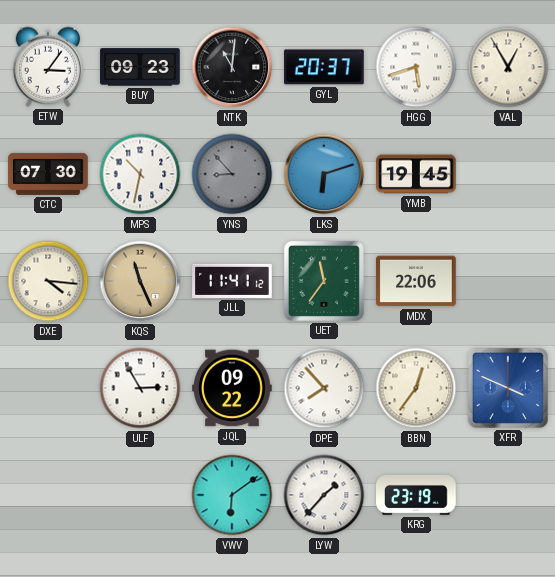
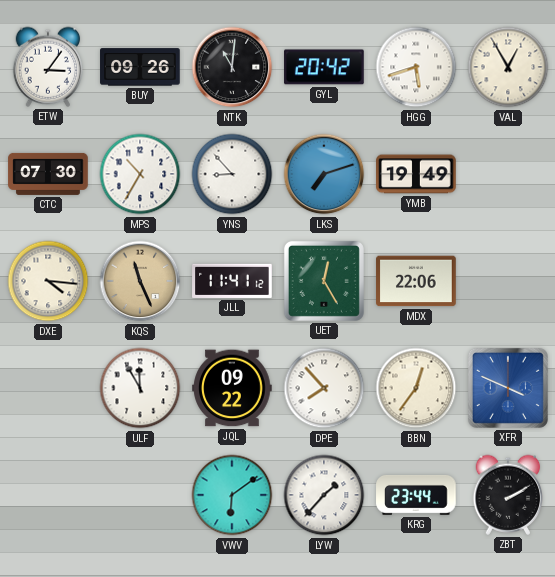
BUY: 09:23 -> 09:26
GYL: 20:37 -> 20:42
MPS: 10:32 -> 10:35
YNS dial: grey -> white
LKS: 6:12 -> 7:12
YMB: 19:45 -> 19:49
UET: 11:36 -> 12:25
ULF: 2:55 -> 11:55
KRG: 23:19 -> 23:44
ZBT: none -> 2:10
